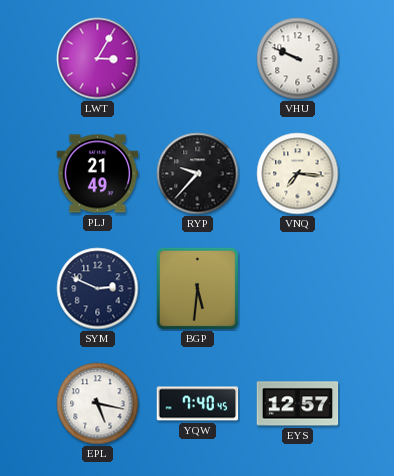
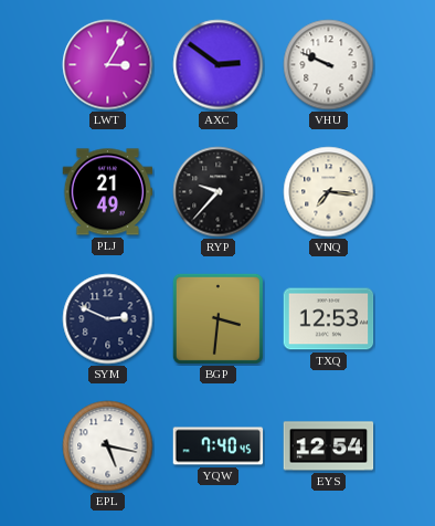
AXC: none -> 2:51
BGP: 5:31 -> 3:31
TXQ: none -> 12:53
EYS: 12:57 -> 12:54
